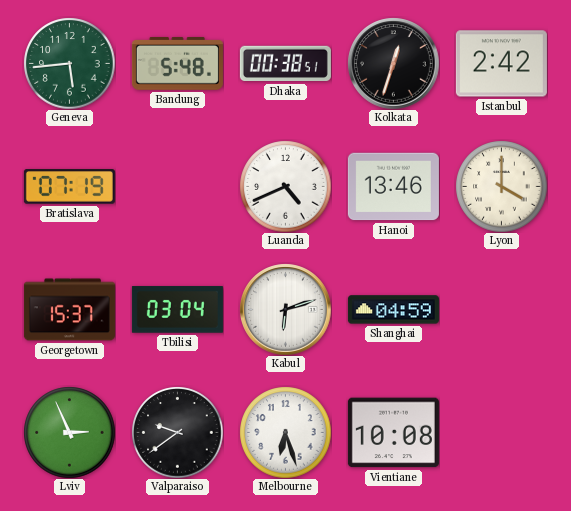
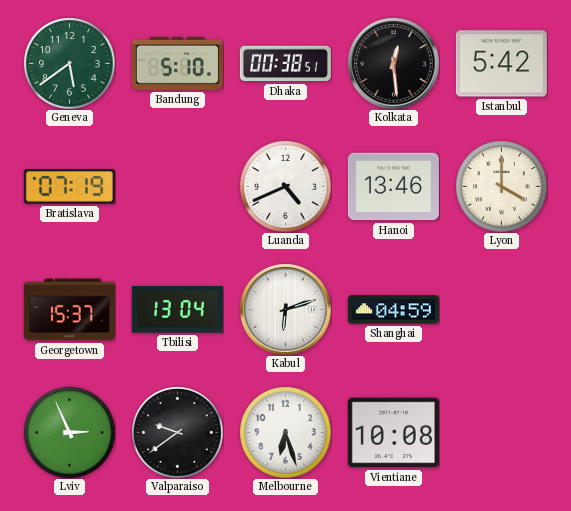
Geneva: 5:44 -> 5:39
Bandung: 5:48 -> 5:10
Kolkata: 12:33 -> 12:29
Istanbul: 2:42 -> 5:42
Tbilisi: 03:04 -> 13:04
